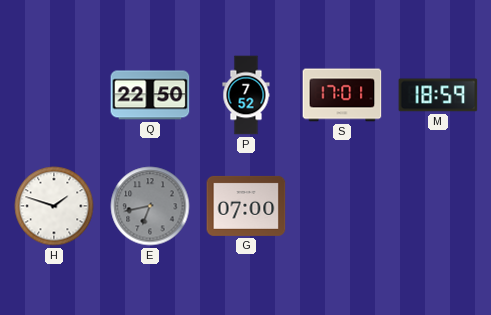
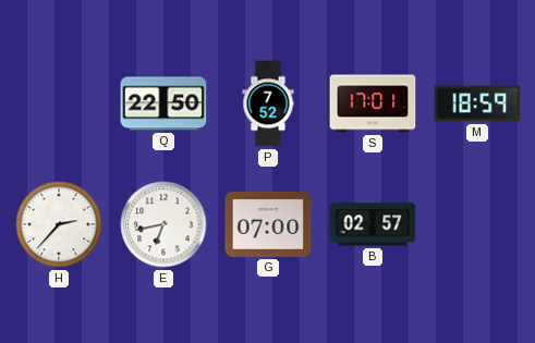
H: 1:48 -> 2:37
E dial: grey -> white
B: none -> 02:57
